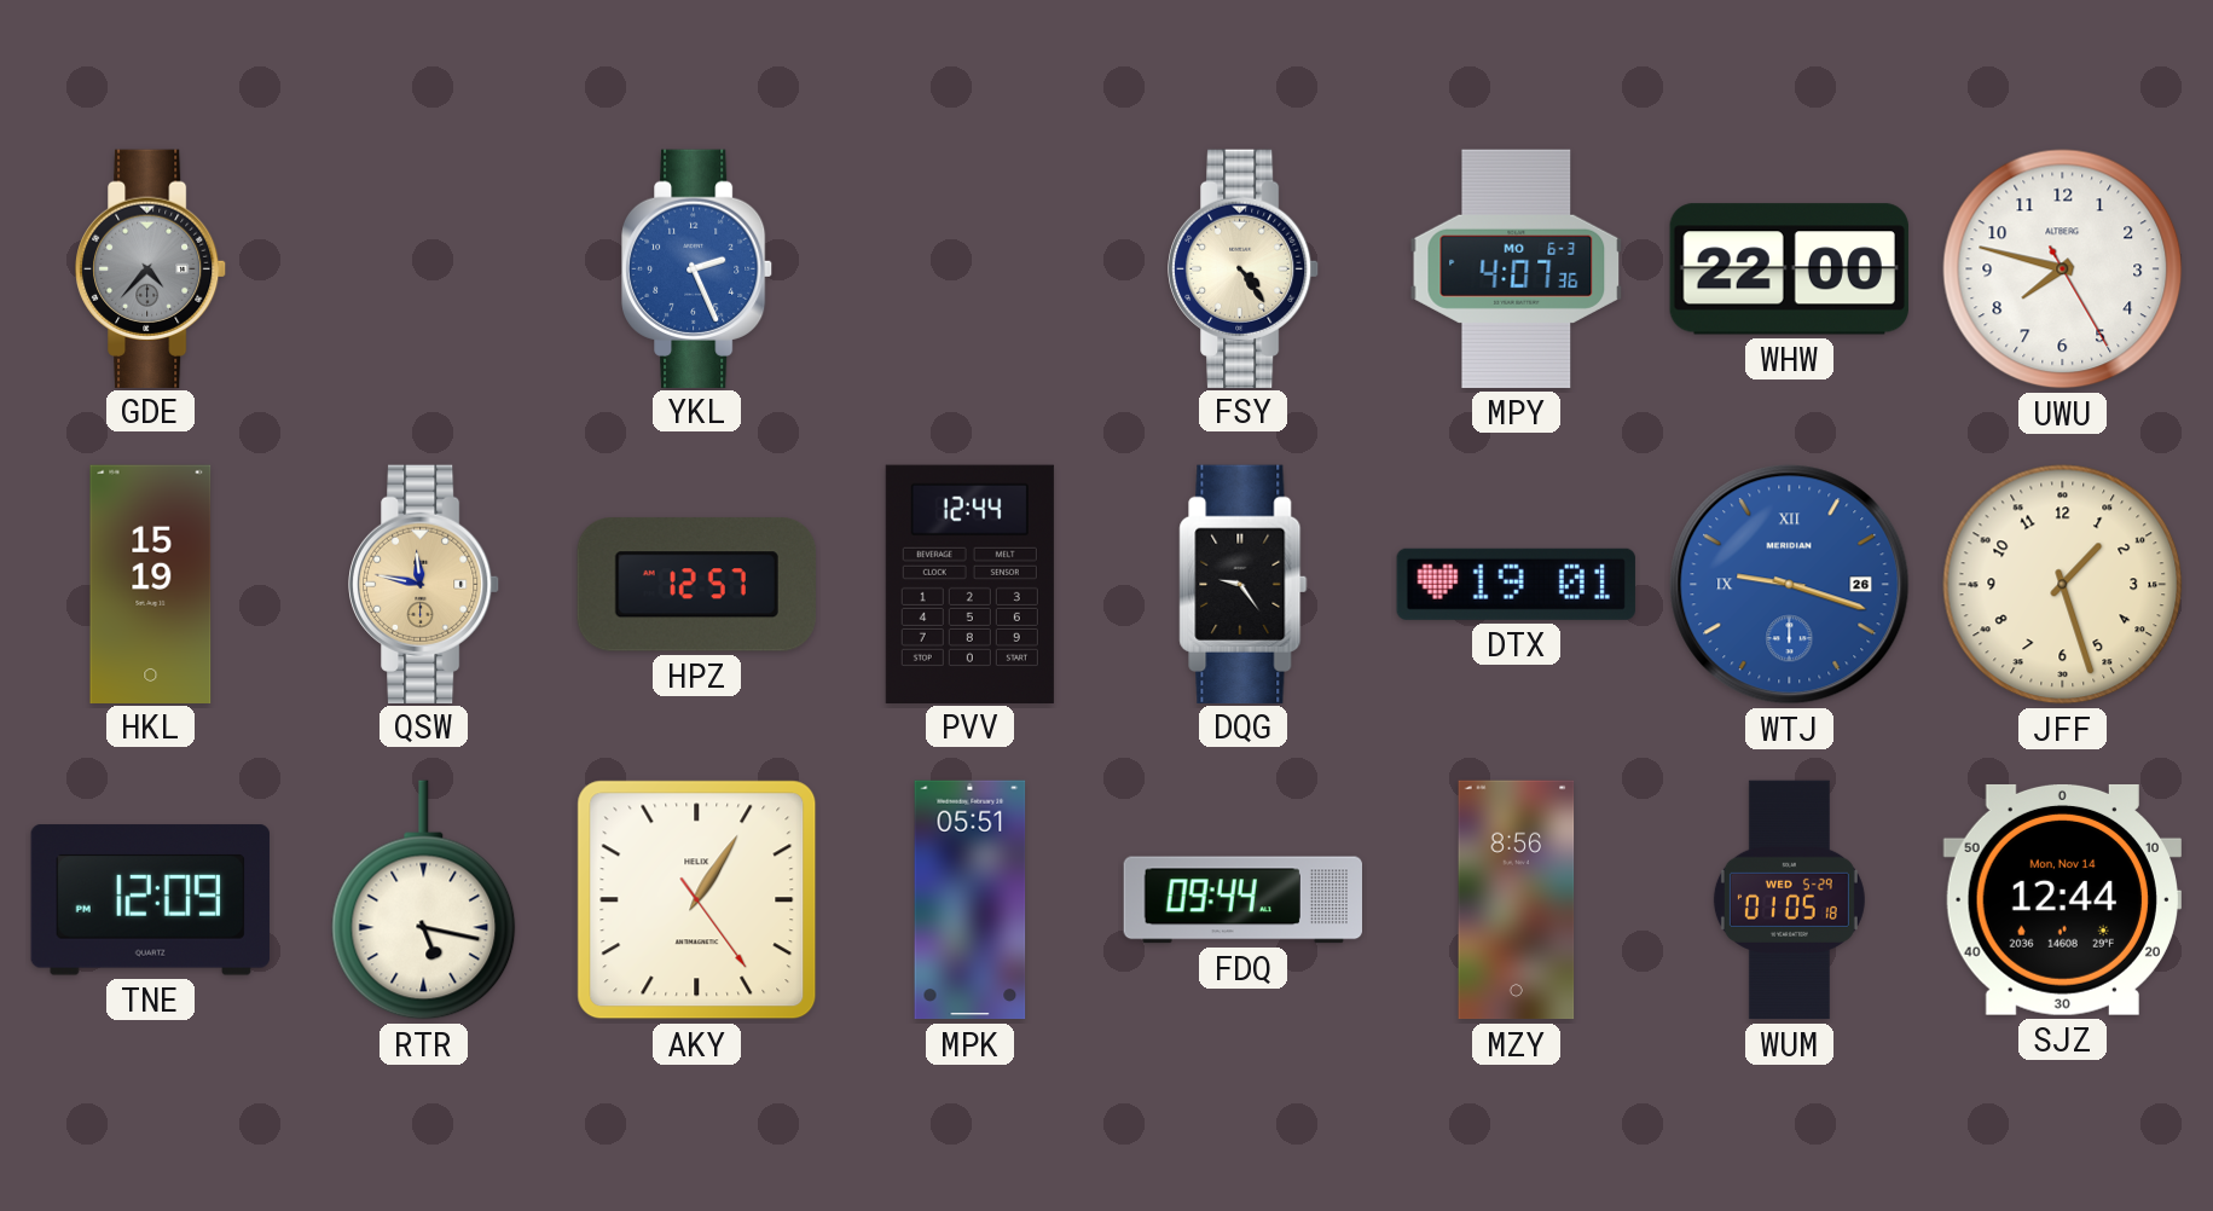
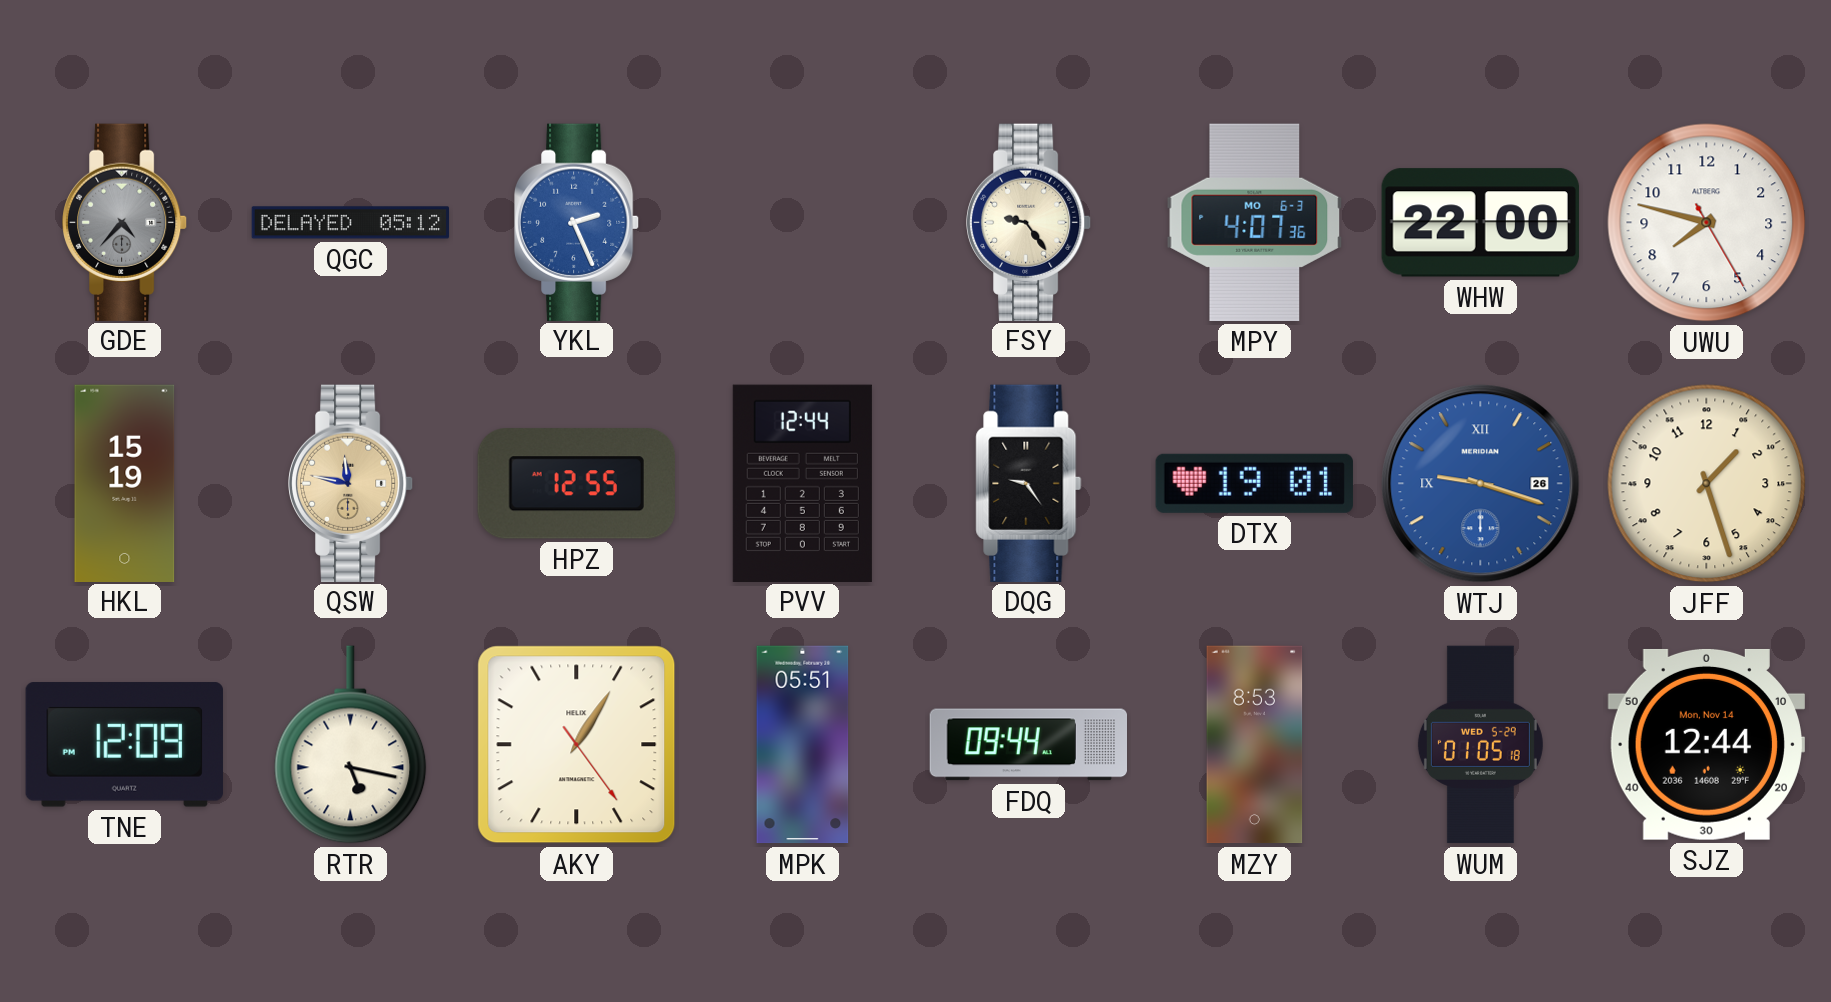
QGC: none -> 05:12
FSY: 4:24 -> 9:24
HPZ: 12:57 -> 12:55
MZY: 8:56 -> 8:53
